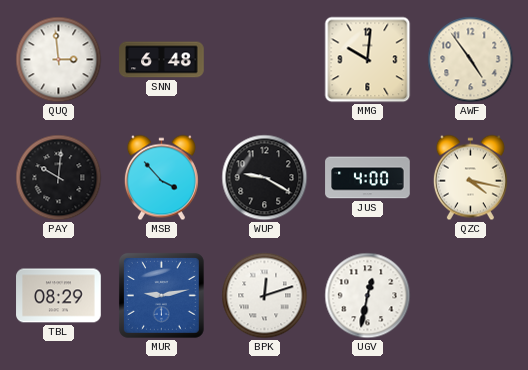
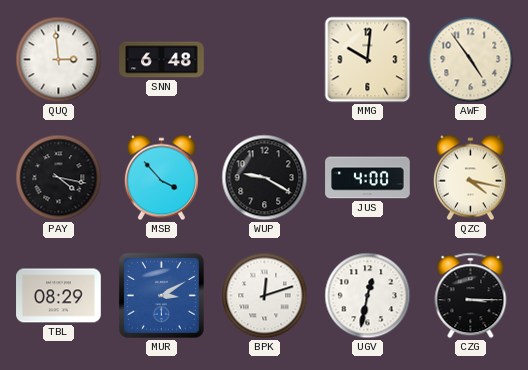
PAY: 10:01 -> 4:17
MUR: 9:13 -> 3:10
CZG: none -> 3:15
